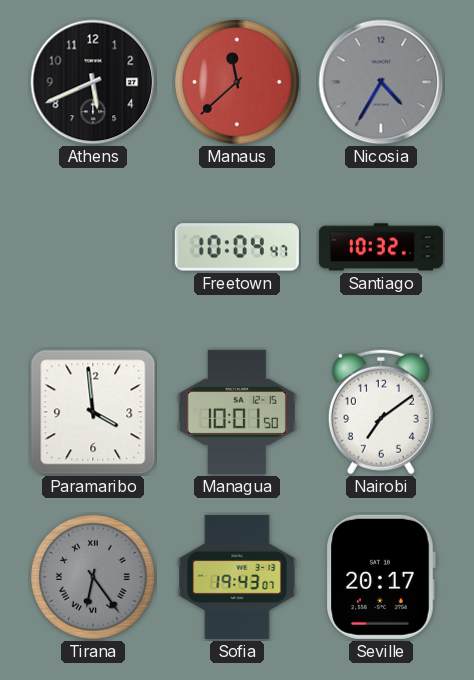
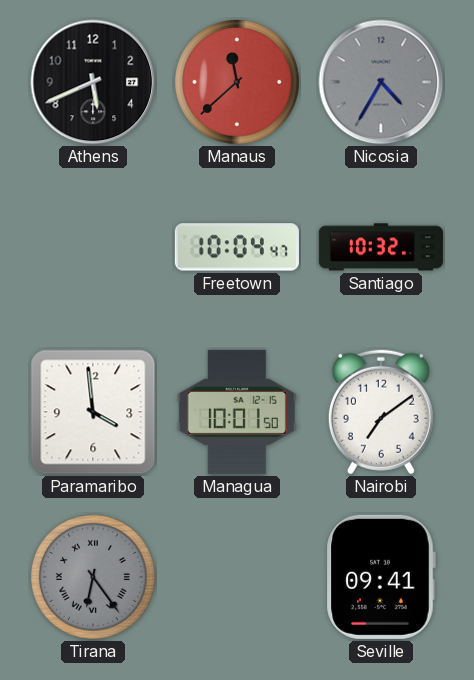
Sofia: 19:43 -> none
Seville: 20:17 -> 09:41
